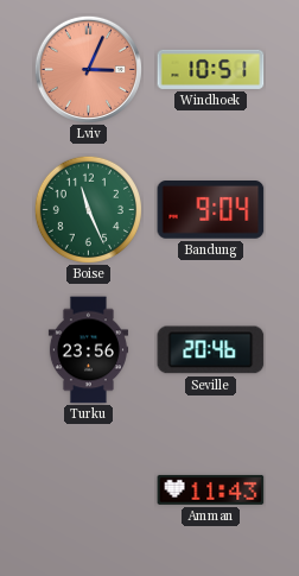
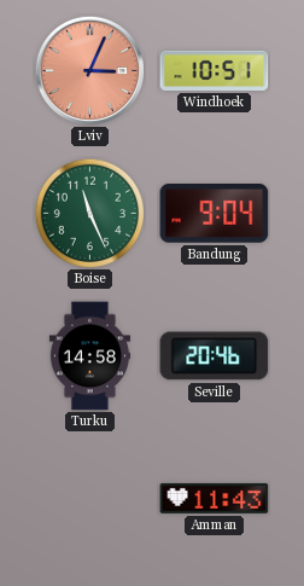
Turku: 23:56 -> 14:58
